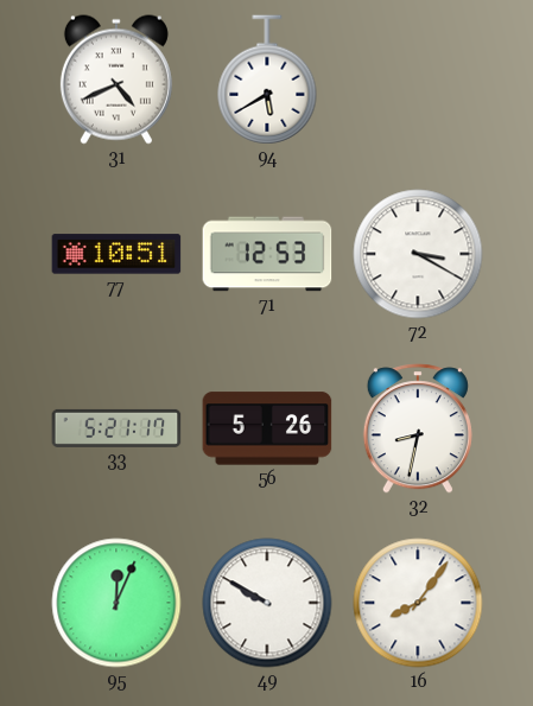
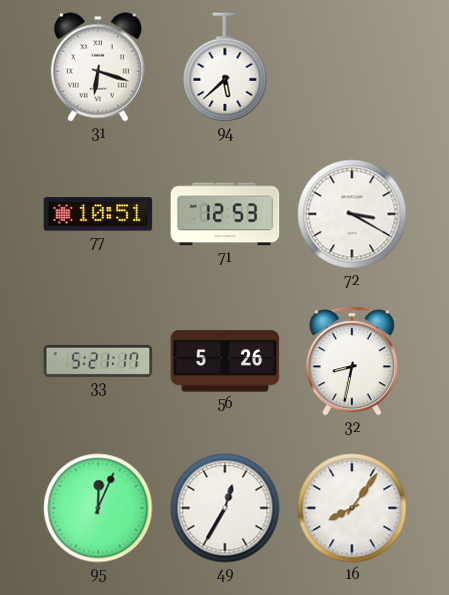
31: 4:41 -> 6:18
94: 5:40 -> 5:38
49: 9:50 -> 12:35
